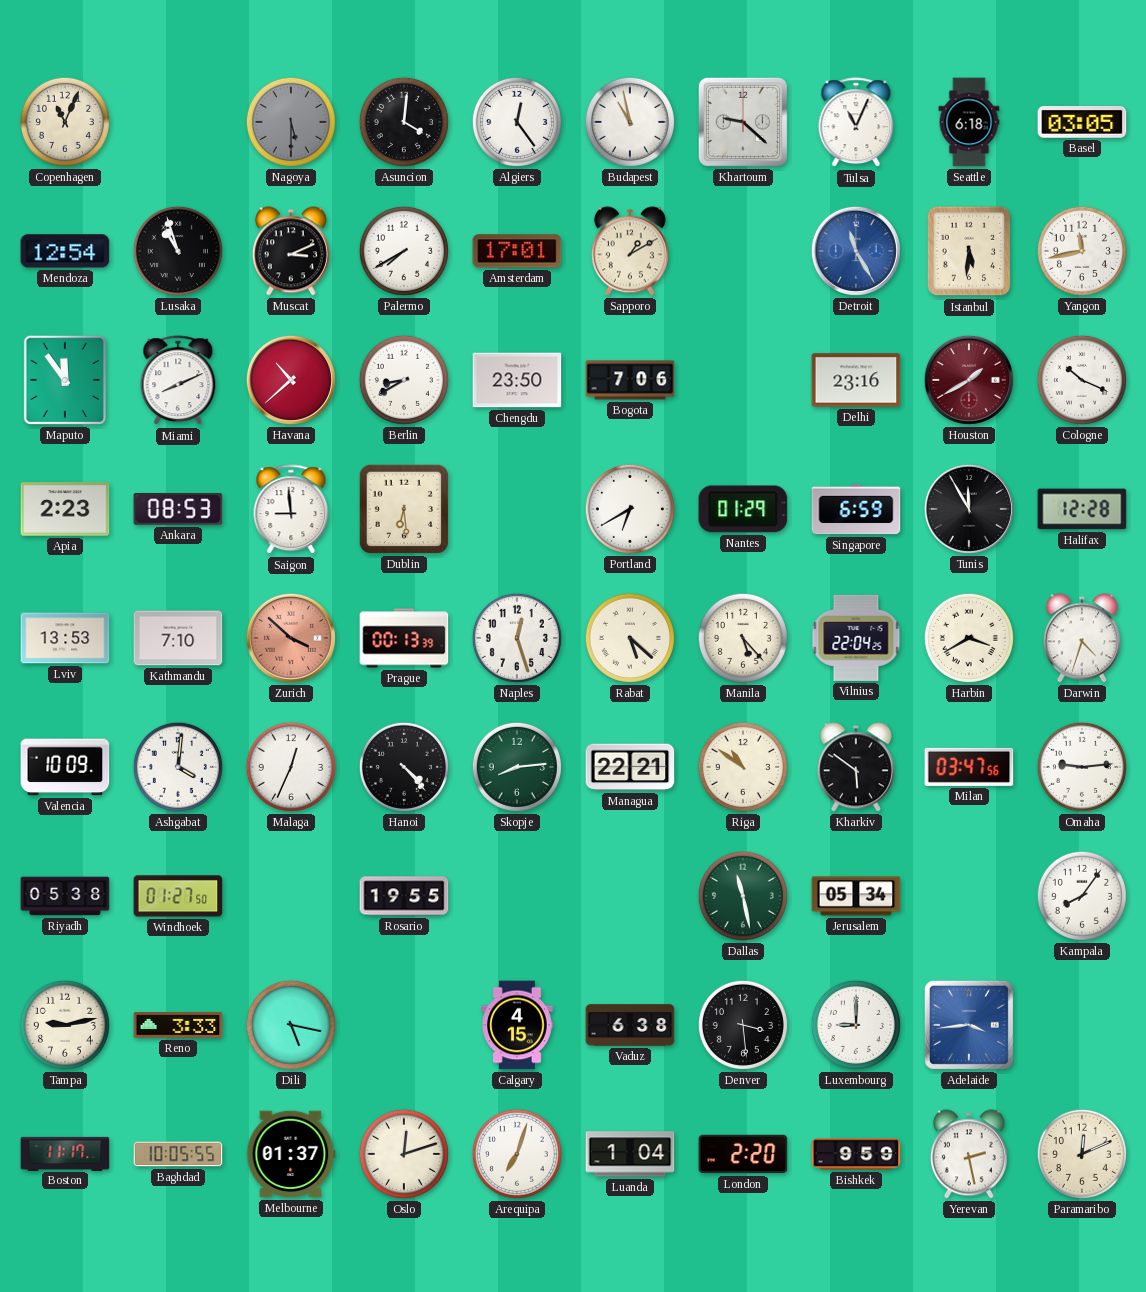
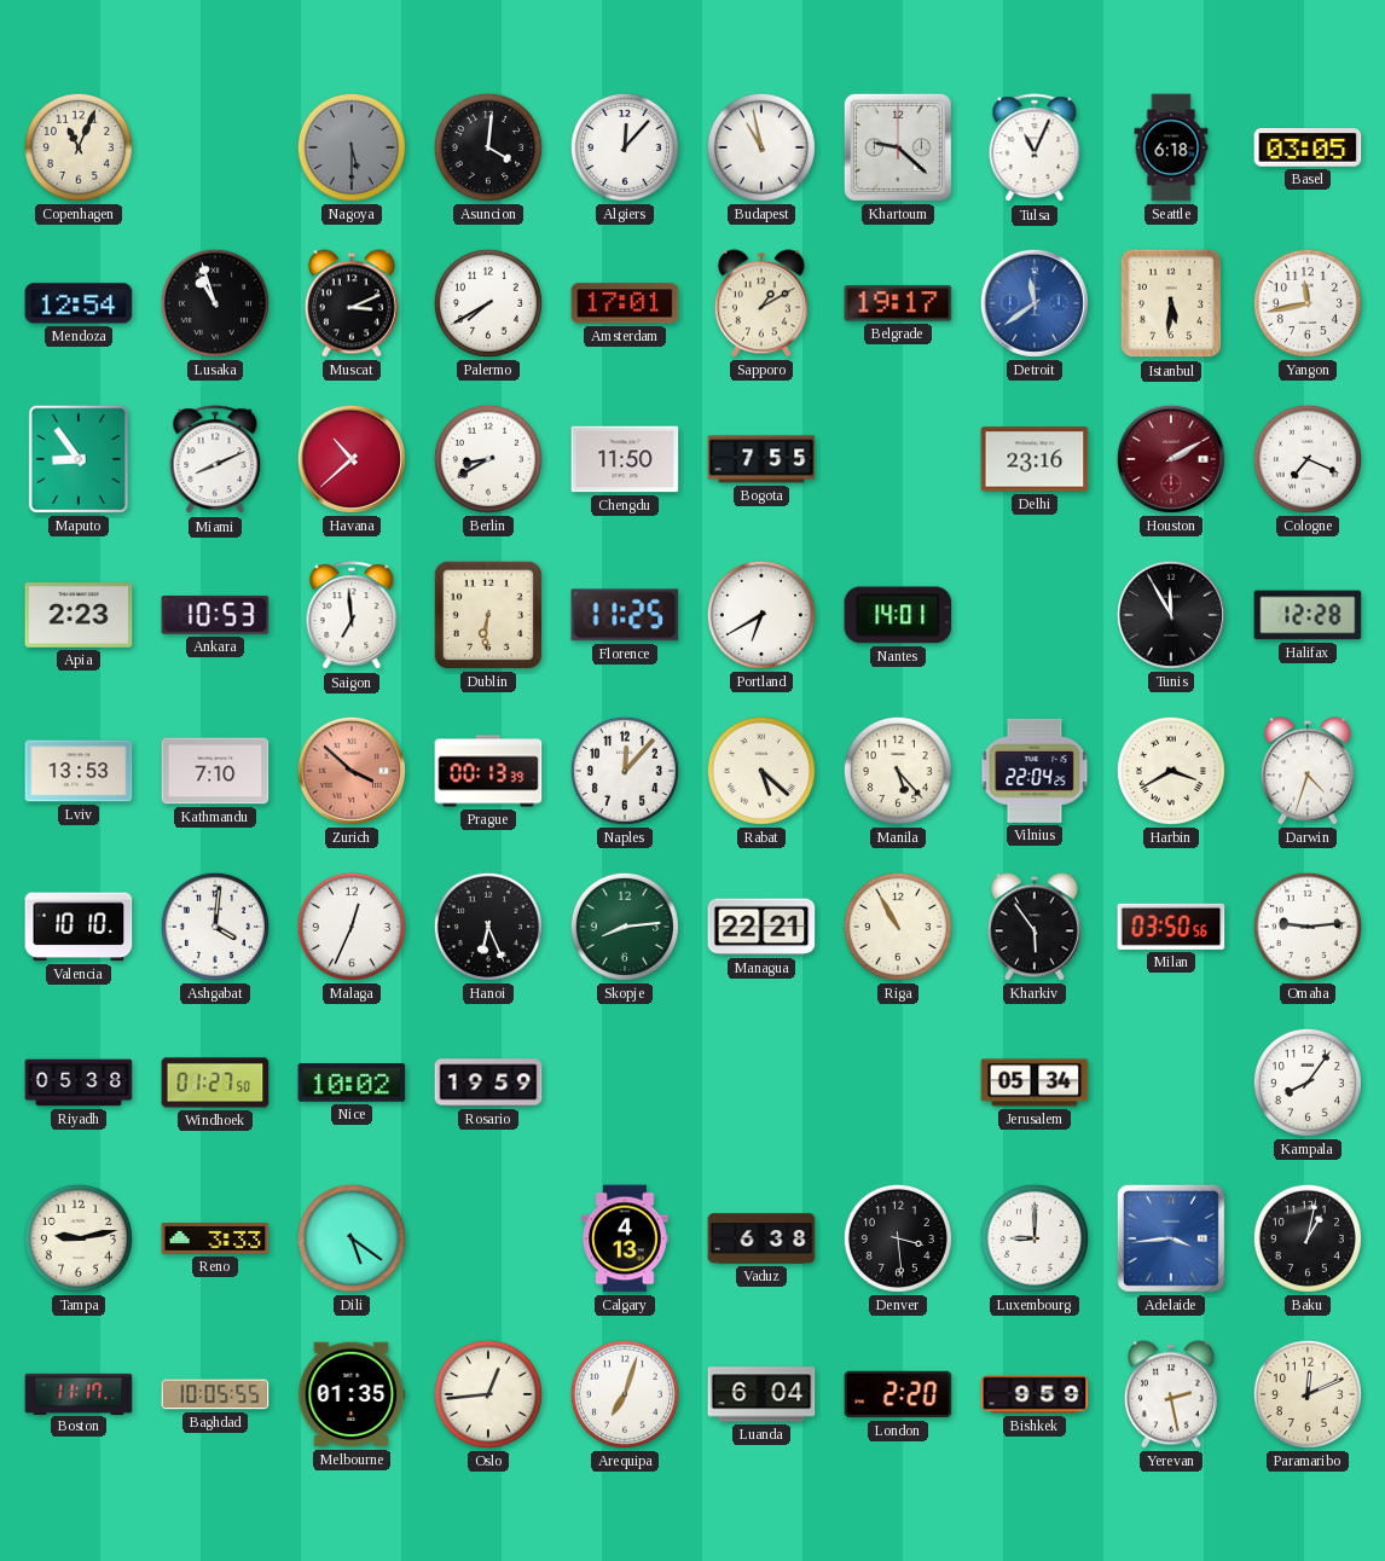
Algiers: 12:24 -> 12:07
Belgrade: none -> 19:17
Detroit: 11:25 -> 11:39
Maputo: 11:54 -> 8:54
Chengdu: 23:50 -> 11:50
Bogota: 7:06 -> 7:55
Houston: 1:40 -> 2:10
Cologne: 10:19 -> 7:19
Ankara: 08:53 -> 10:53
Saigon: 8:59 -> 6:59
Dublin: 6:29 -> 6:31
Florence: none -> 11:25
Nantes: 01:29 -> 14:01
Singapore: 6:59 -> none
Naples: 12:27 -> 12:07
Valencia: 10:09 -> 10:10
Hanoi: 4:23 -> 6:26
Riga: 10:51 -> 10:55
Kharkiv: 5:51 -> 5:54
Milan: 03:47 -> 03:50
Nice: none -> 10:02
Rosario: 19:55 -> 19:59
Dallas: 11:28 -> none
Dili: 5:17 -> 5:21
Calgary: 4:15 -> 4:13
Baku: none -> 1:02
Melbourne: 01:37 -> 01:35
Oslo: 12:12 -> 12:44
Luanda: 1:04 -> 6:04
